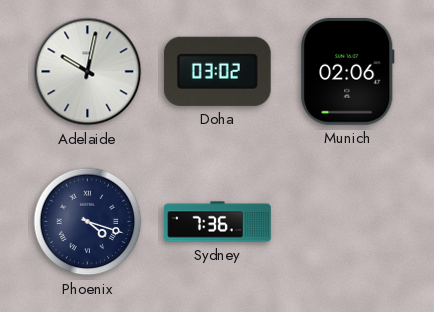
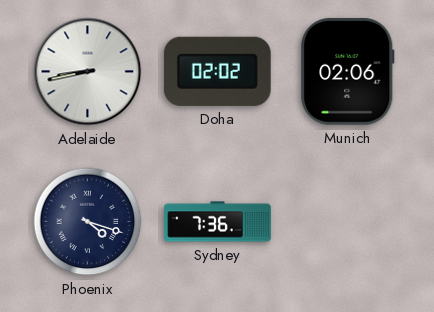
Adelaide: 10:02 -> 8:43
Doha: 03:02 -> 02:02
